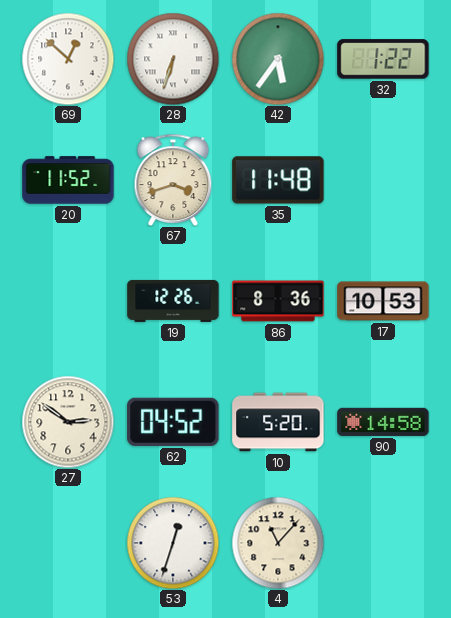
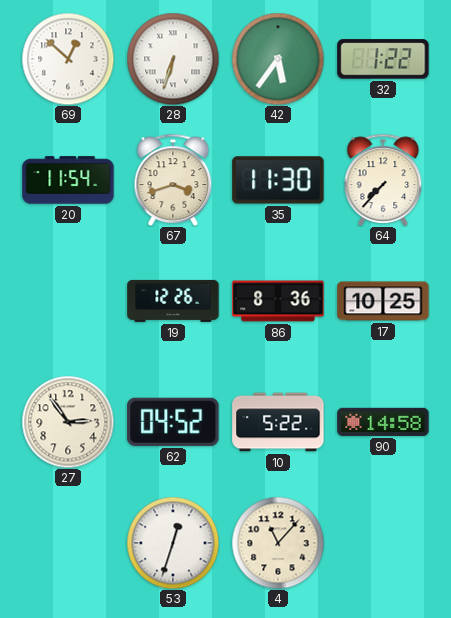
20: 11:52 -> 11:54
35: 11:48 -> 11:30
64: none -> 7:37
17: 10:53 -> 10:25
27: 2:51 -> 2:54
10: 5:20 -> 5:22
